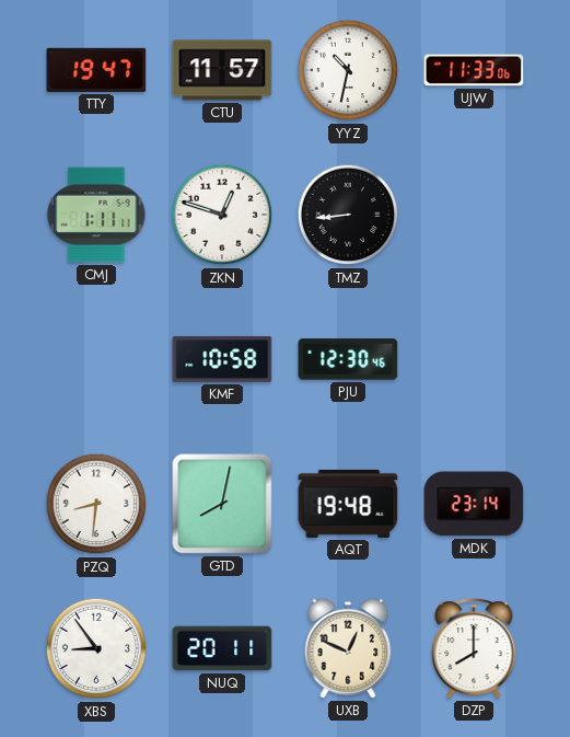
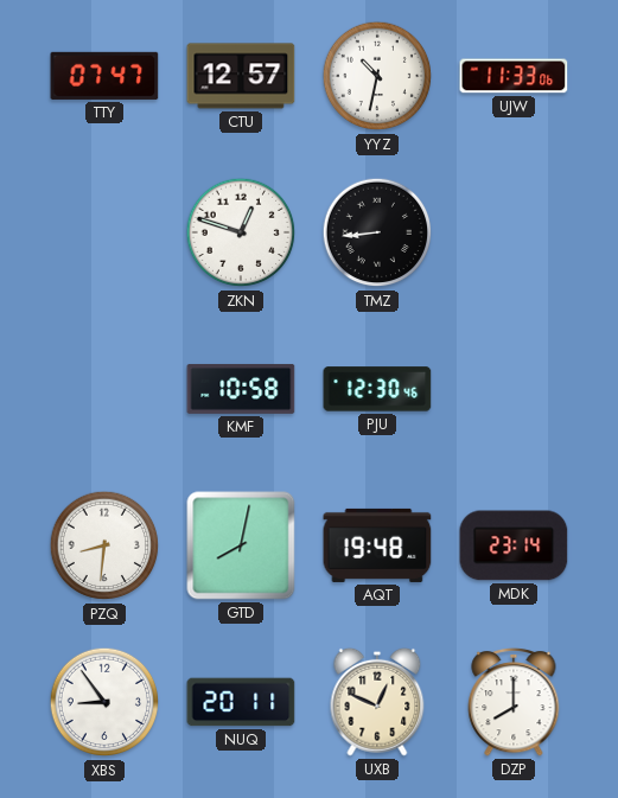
TTY: 19:47 -> 07:47
CTU: 11:57 -> 12:57
CMJ: 1:11 -> none
